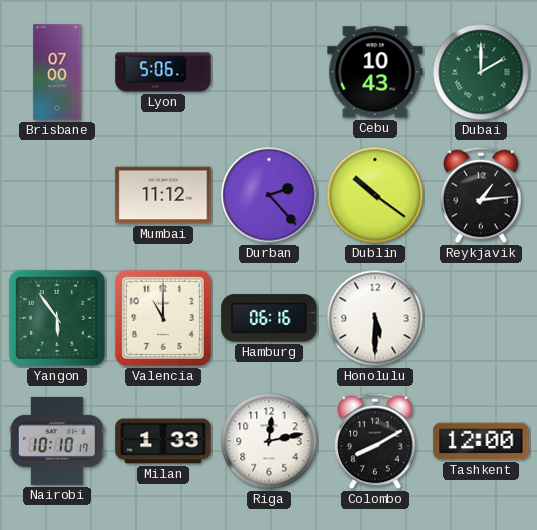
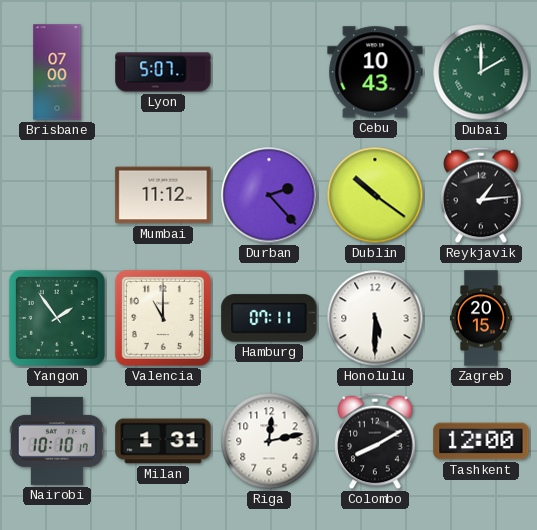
Lyon: 5:06 -> 5:07
Yangon: 5:54 -> 1:54
Hamburg: 06:16 -> 07:11
Zagreb: none -> 20:15
Milan: 1:33 -> 1:31
